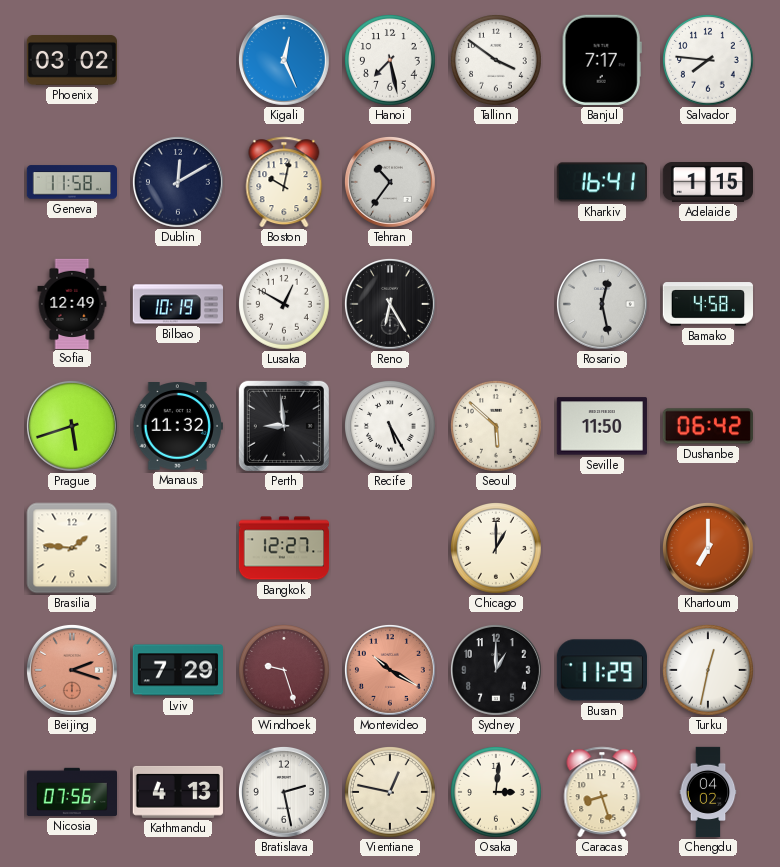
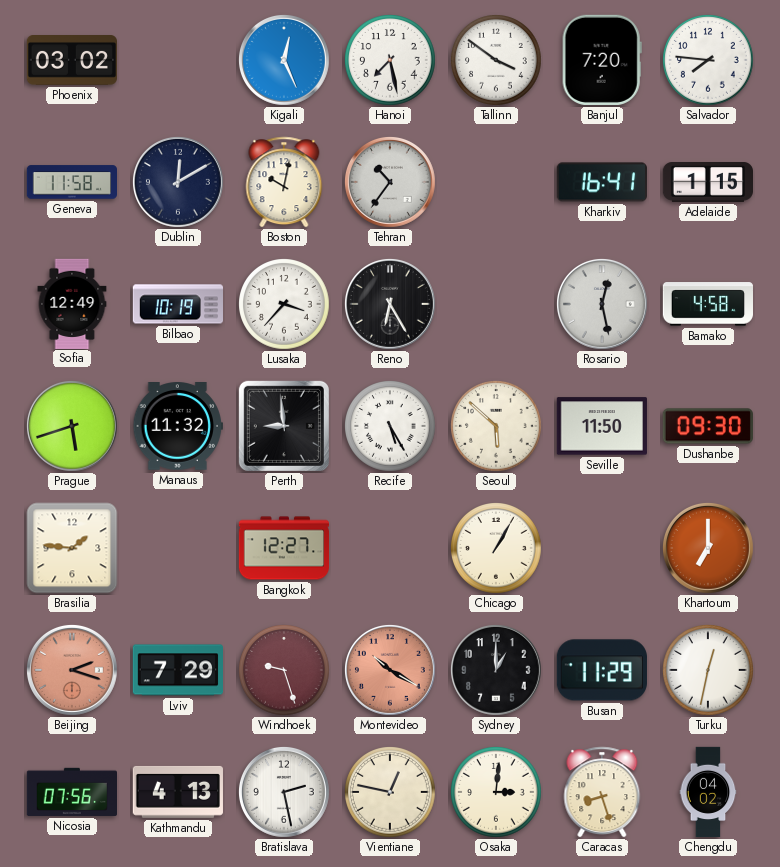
Banjul: 7:17 -> 7:20
Lusaka: 12:50 -> 3:37
Dushanbe: 06:42 -> 09:30
Chicago: 1:00 -> 1:05
